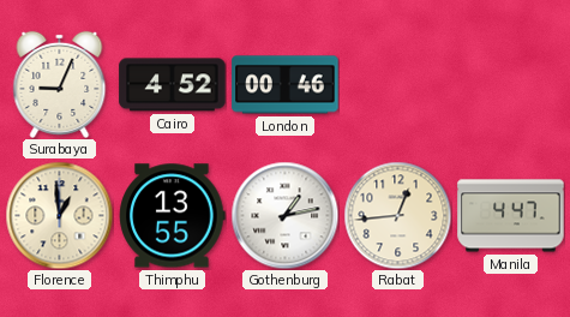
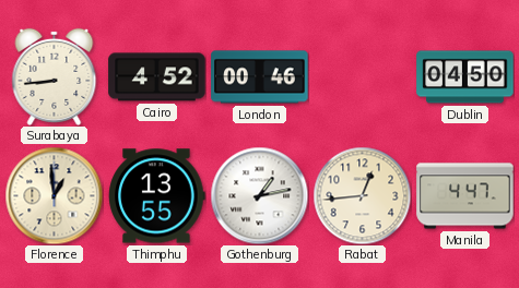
Surabaya: 9:04 -> 8:44
Dublin: none -> 04:50
